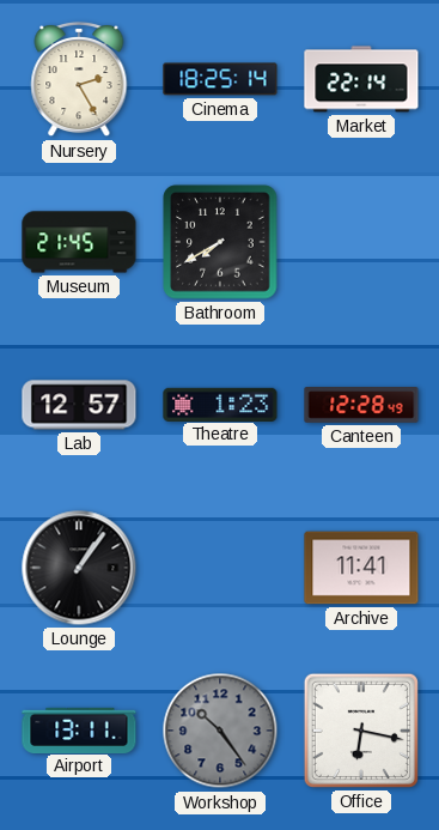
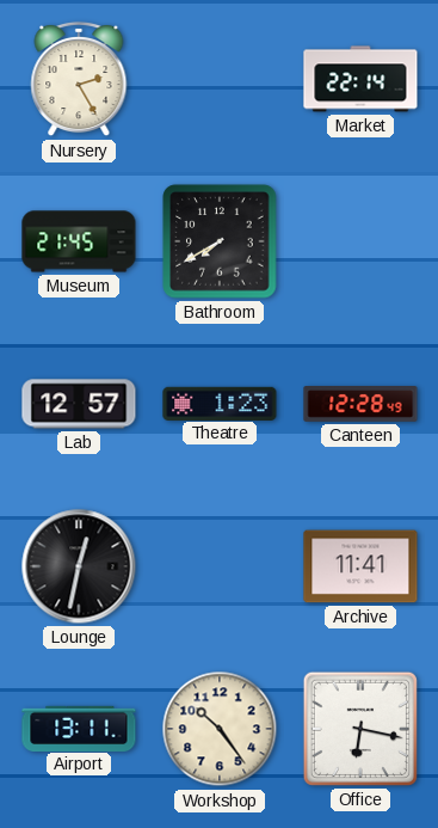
Cinema: 18:25 -> none
Lounge: 1:06 -> 12:32
Workshop dial: grey -> cream
